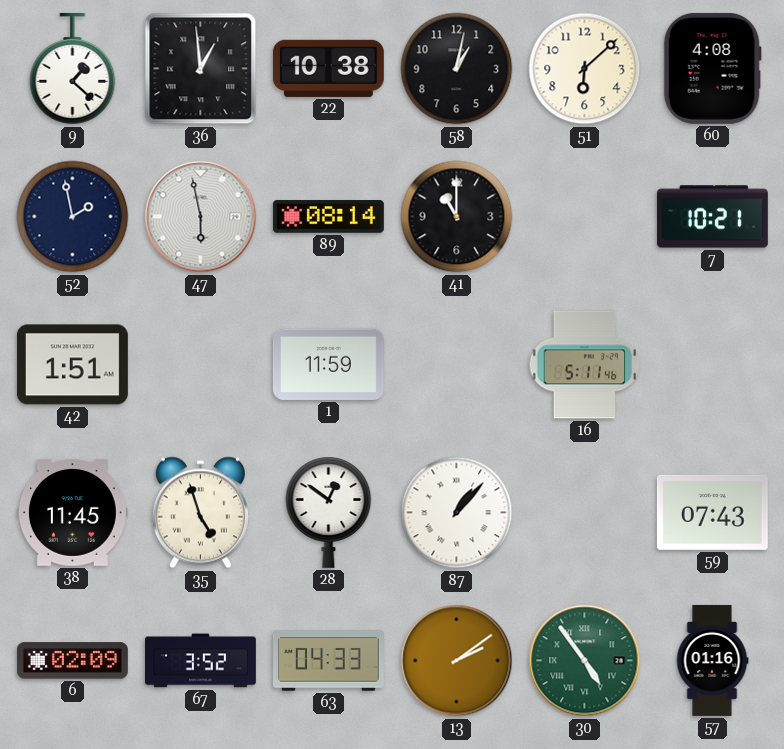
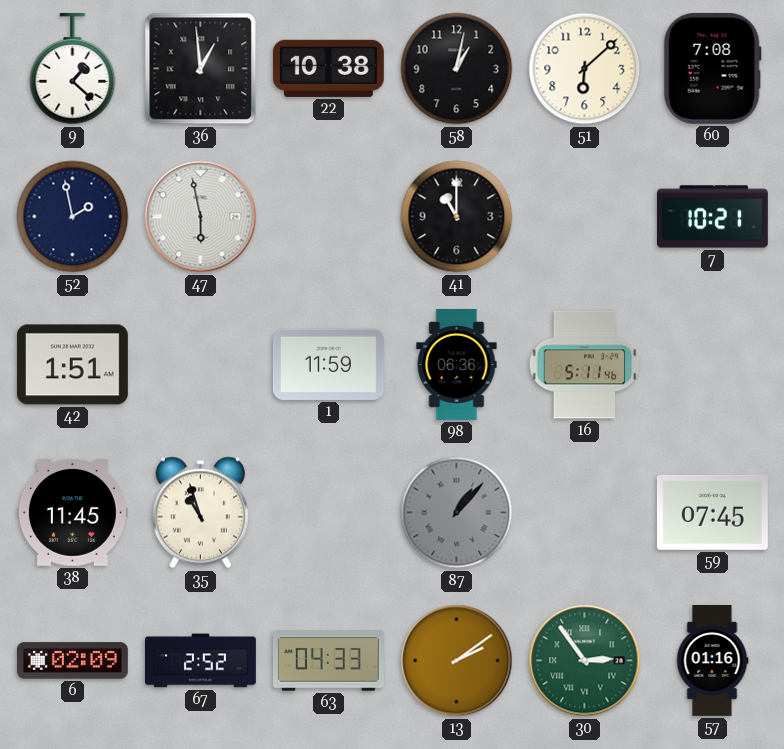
60: 4:08 -> 7:08
89: 08:14 -> none
98: none -> 06:36
35: 4:57 -> 10:57
28: 12:51 -> none
87 dial: white -> grey
59: 07:43 -> 07:45
67: 3:52 -> 2:52
30: 4:54 -> 2:54
